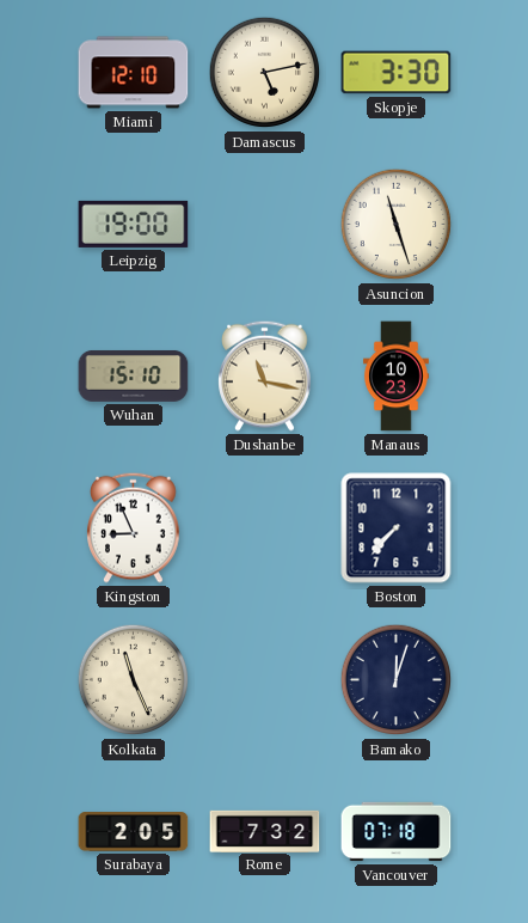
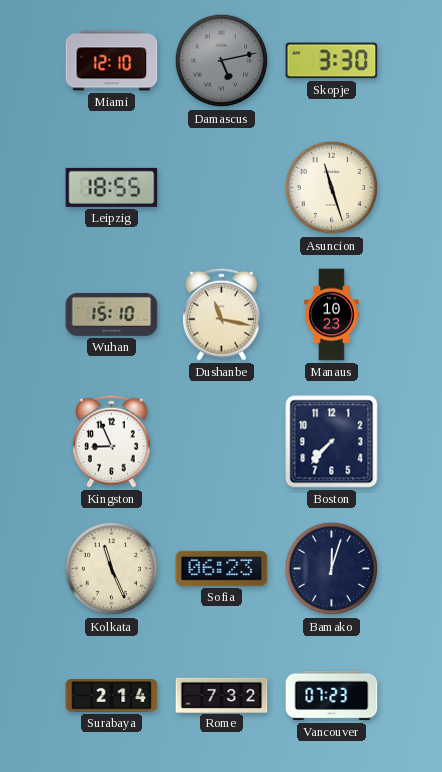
Damascus dial: cream -> grey
Leipzig: 19:00 -> 18:55
Sofia: none -> 06:23
Surabaya: 2:05 -> 2:14
Vancouver: 07:18 -> 07:23
